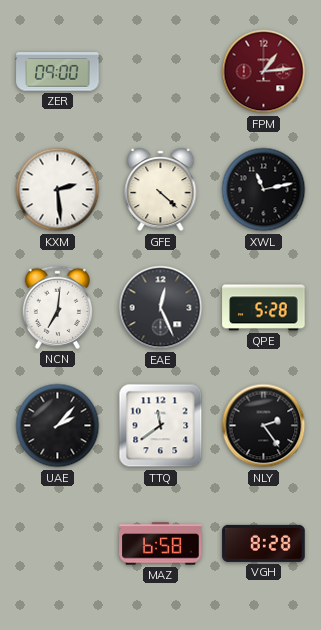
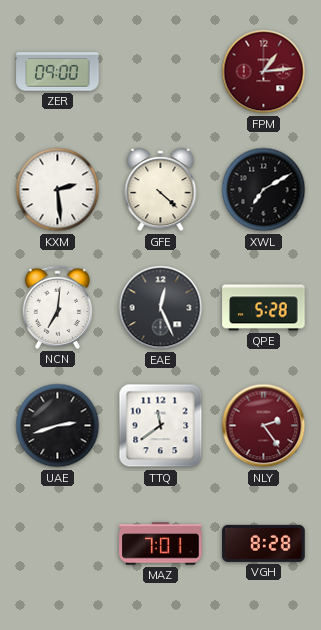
XWL: 11:13 -> 7:10
UAE: 2:07 -> 2:42
NLY dial: black -> burgundy
MAZ: 6:58 -> 7:01
